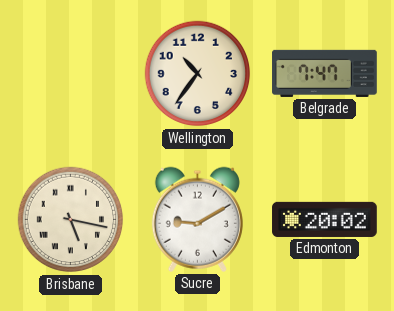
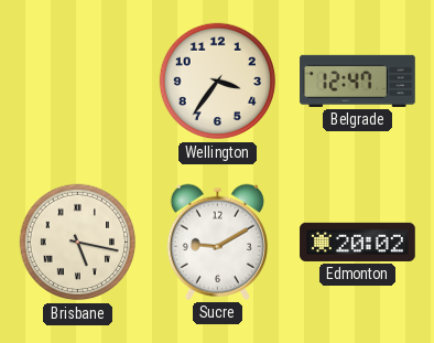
Wellington: 10:36 -> 3:36
Belgrade: 7:47 -> 12:47
